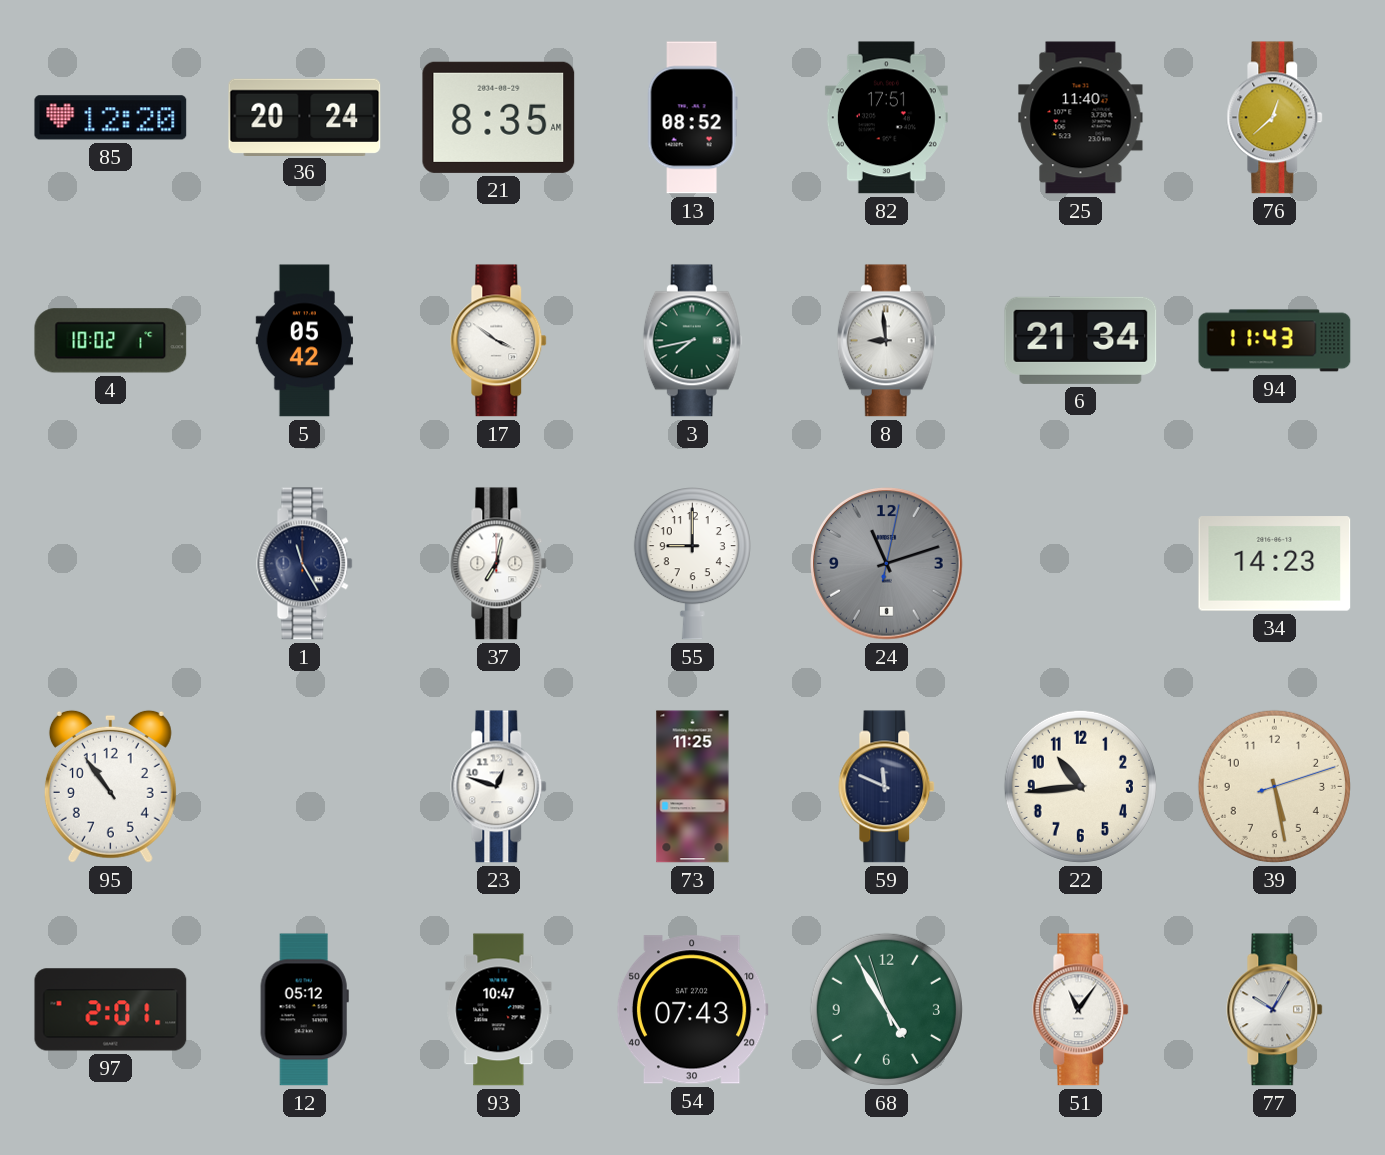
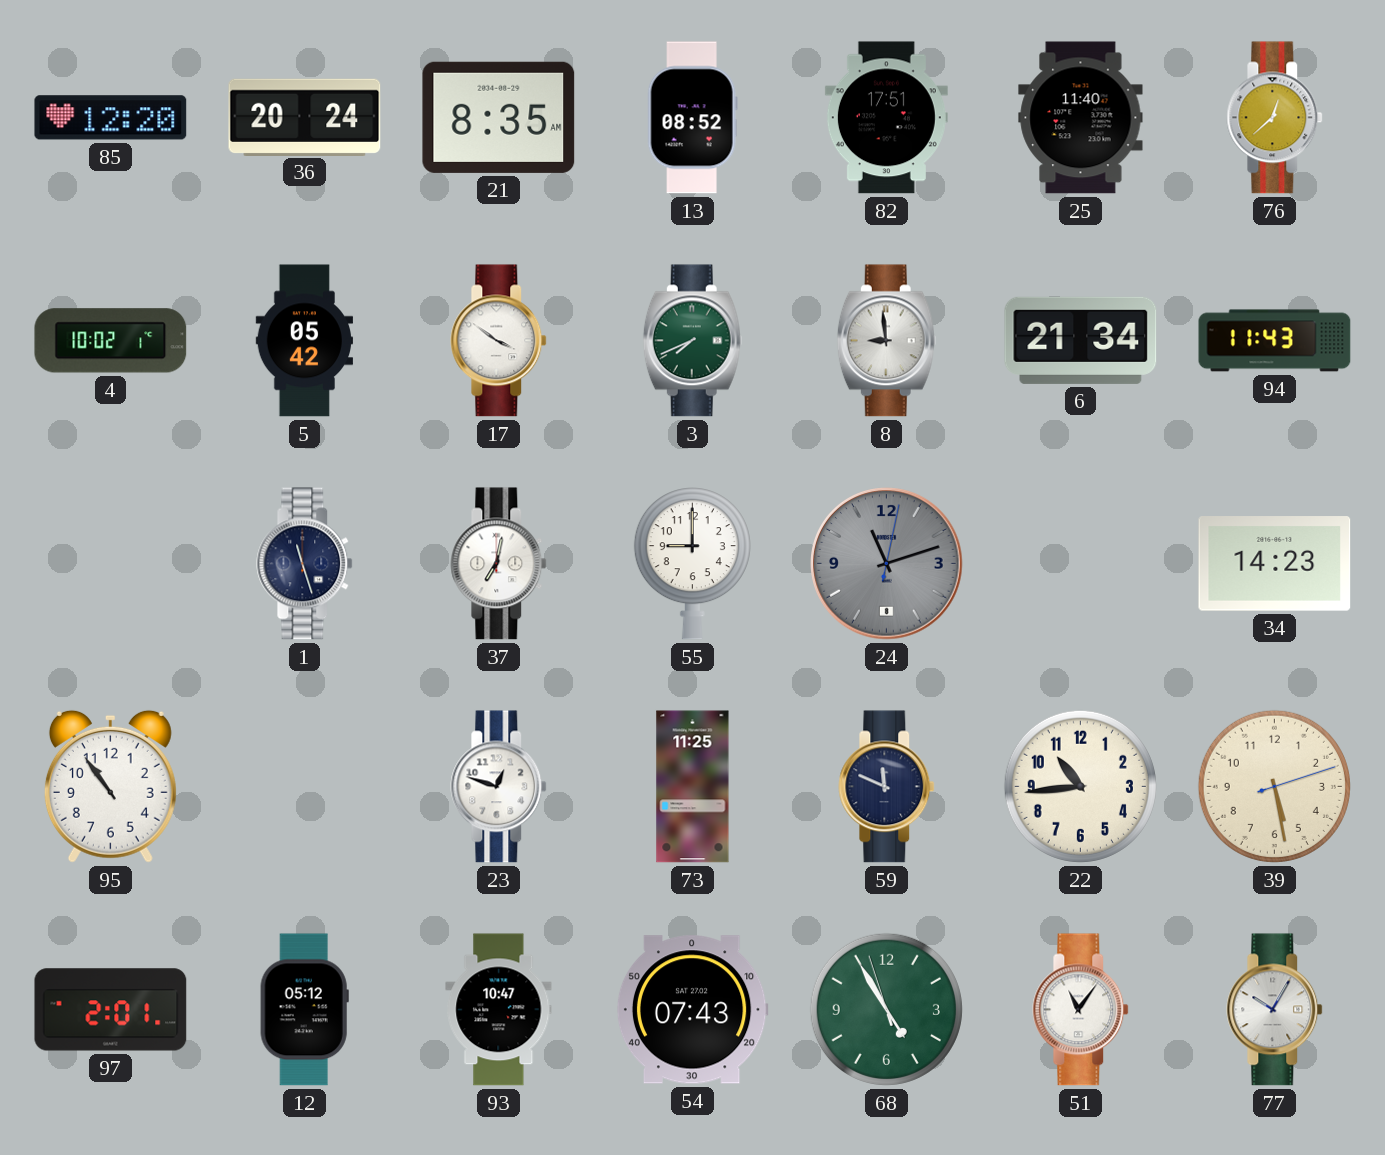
3: 7:43 -> 7:41
1: 11:25 -> 11:27
